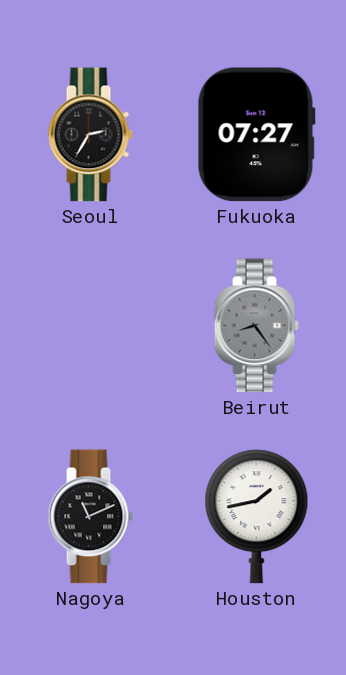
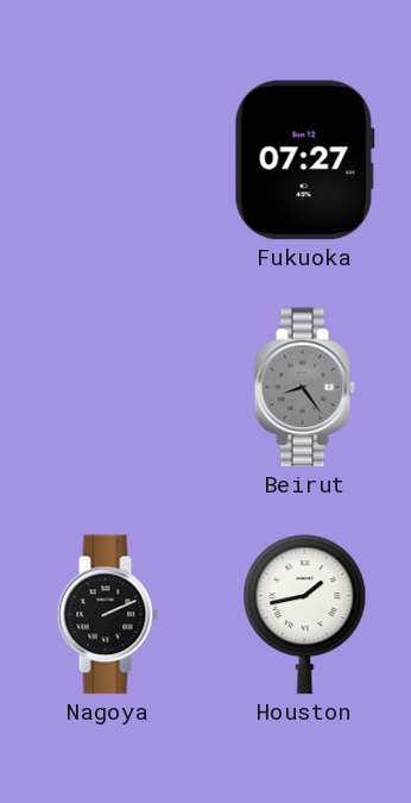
Seoul: 2:35 -> none
Nagoya: 11:11 -> 2:11
